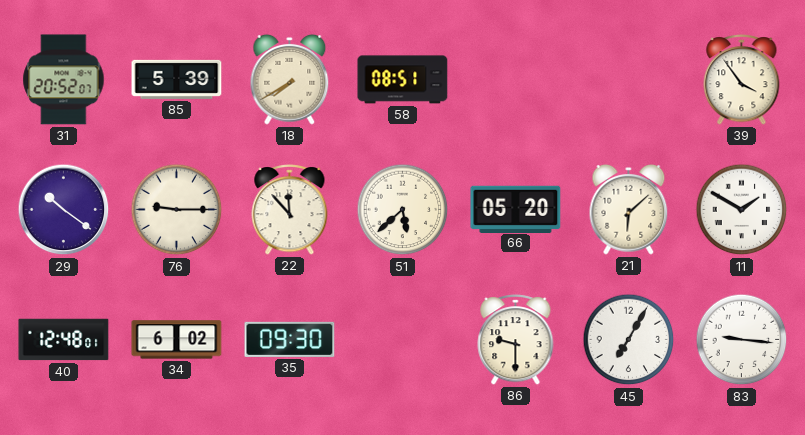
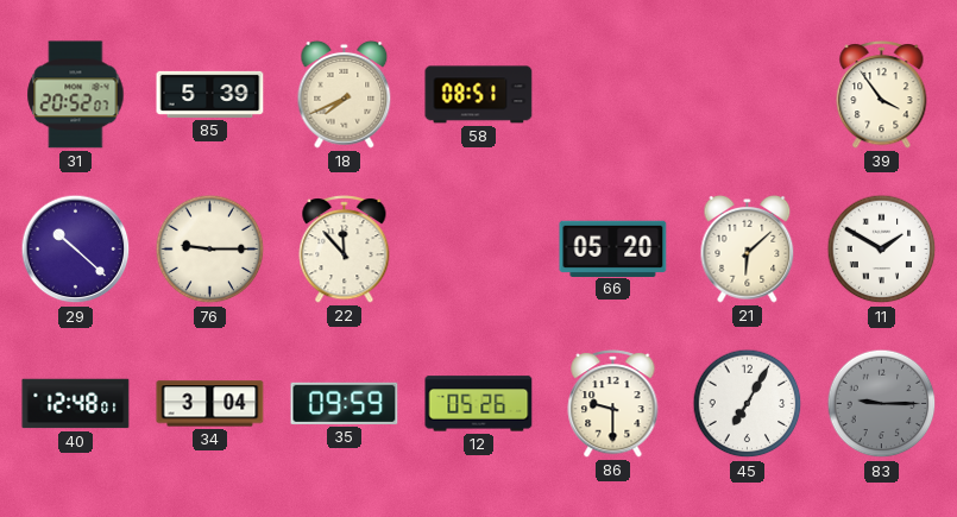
18: 7:40 -> 7:41
29: 10:21 -> 10:22
51: 5:38 -> none
34: 6:02 -> 3:04
35: 09:30 -> 09:59
12: none -> 05:26
83: 9:16 -> 9:15
83 dial: white -> grey
